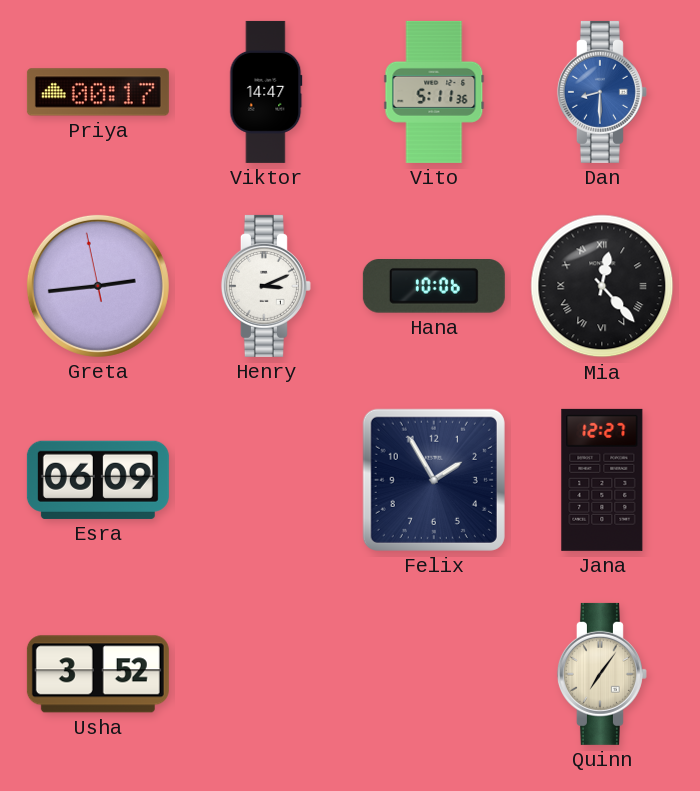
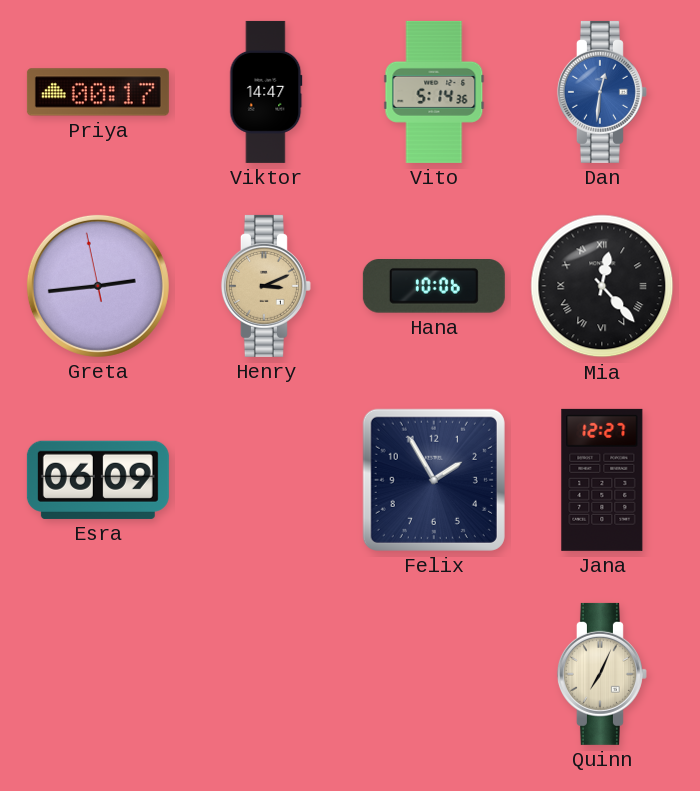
Vito: 5:11 -> 5:14
Dan: 8:30 -> 12:31
Henry dial: white -> champagne
Usha: 3:52 -> none
Quinn: 7:06 -> 7:04
